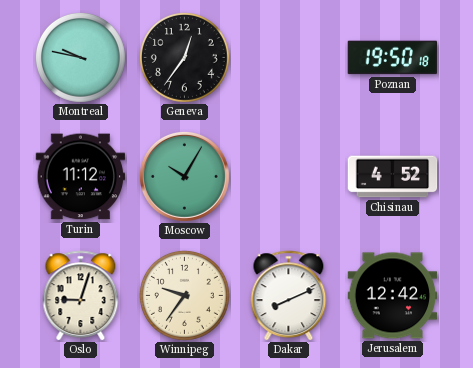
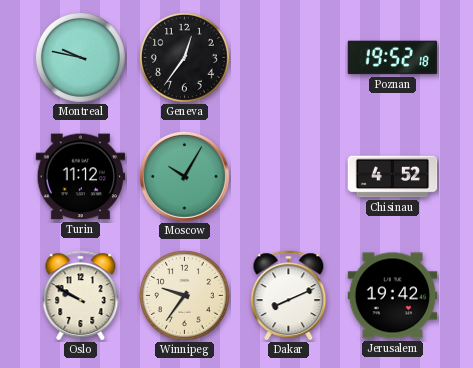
Poznan: 19:50 -> 19:52
Oslo: 9:03 -> 9:50
Jerusalem: 12:42 -> 19:42
